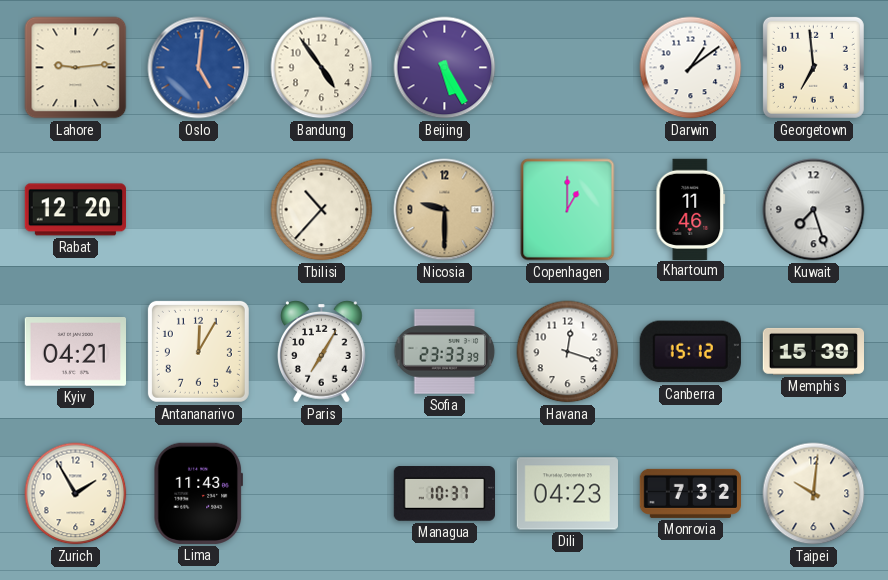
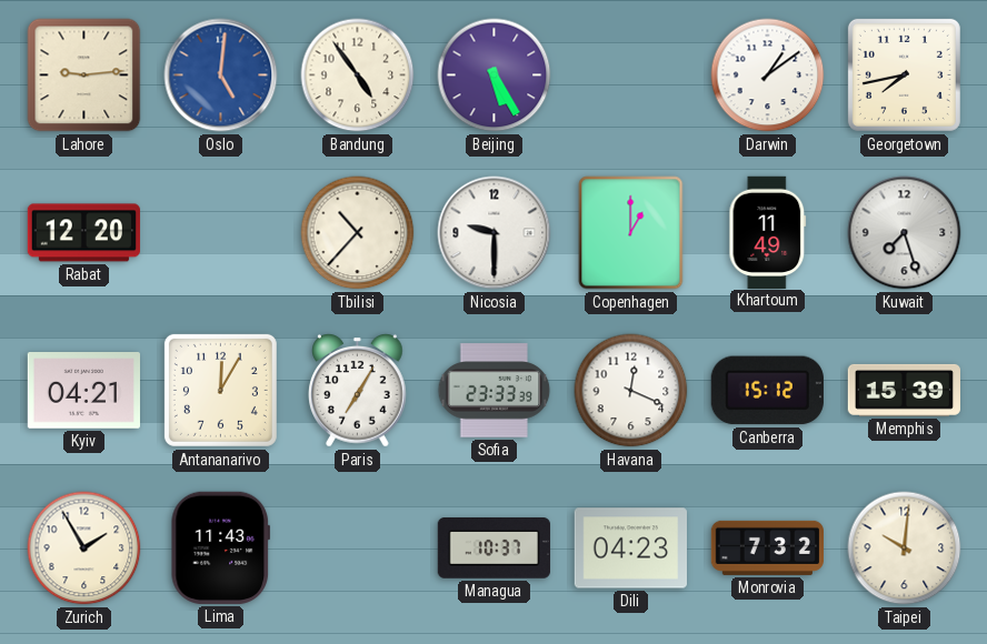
Georgetown: 6:59 -> 7:43
Nicosia dial: champagne -> white
Khartoum: 11:46 -> 11:49
Havana: 12:18 -> 12:19
